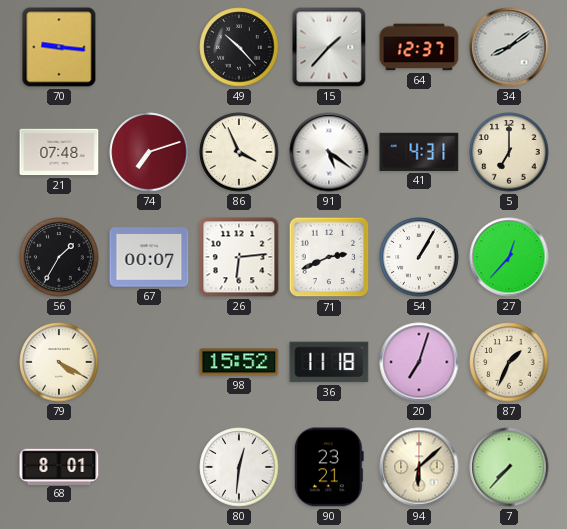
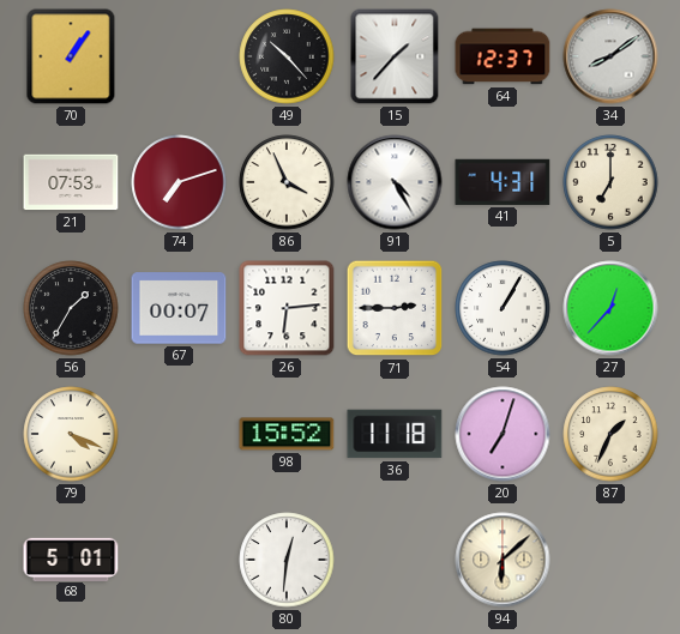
70: 9:16 -> 1:06
21: 07:48 -> 07:53
91: 5:21 -> 4:25
71: 2:41 -> 2:45
79: 4:20 -> 4:19
68: 8:01 -> 5:01
90: 23:21 -> none
7: 7:37 -> none
